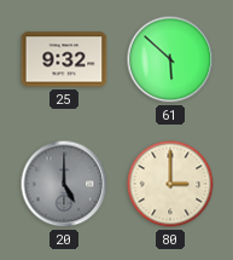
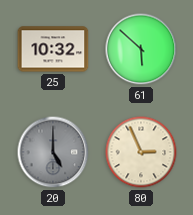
25: 9:32 -> 10:32
80: 3:00 -> 2:56
